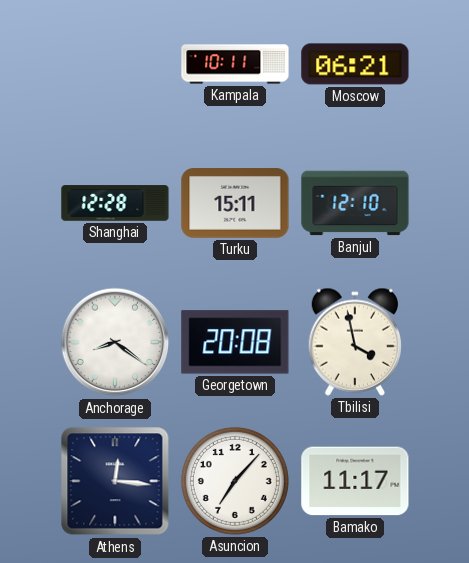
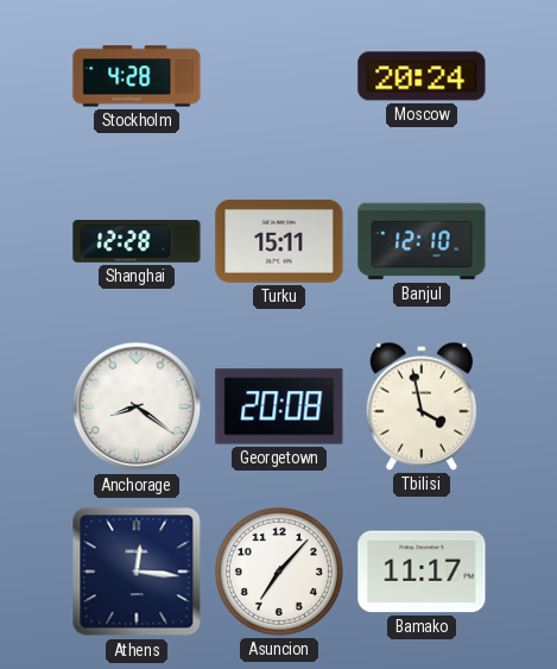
Stockholm: none -> 4:28
Kampala: 10:11 -> none
Moscow: 06:21 -> 20:24
